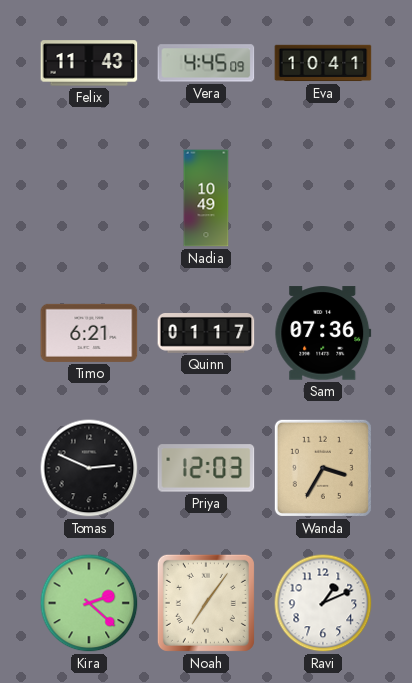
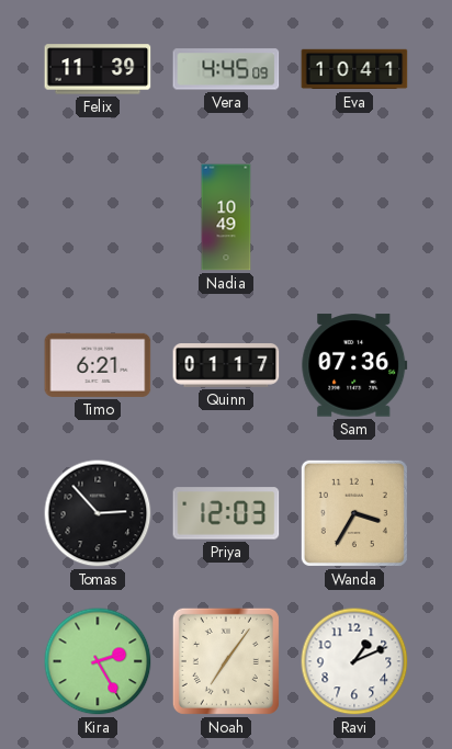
Felix: 11:43 -> 11:39
Tomas: 2:49 -> 2:53
Kira: 2:22 -> 2:25
